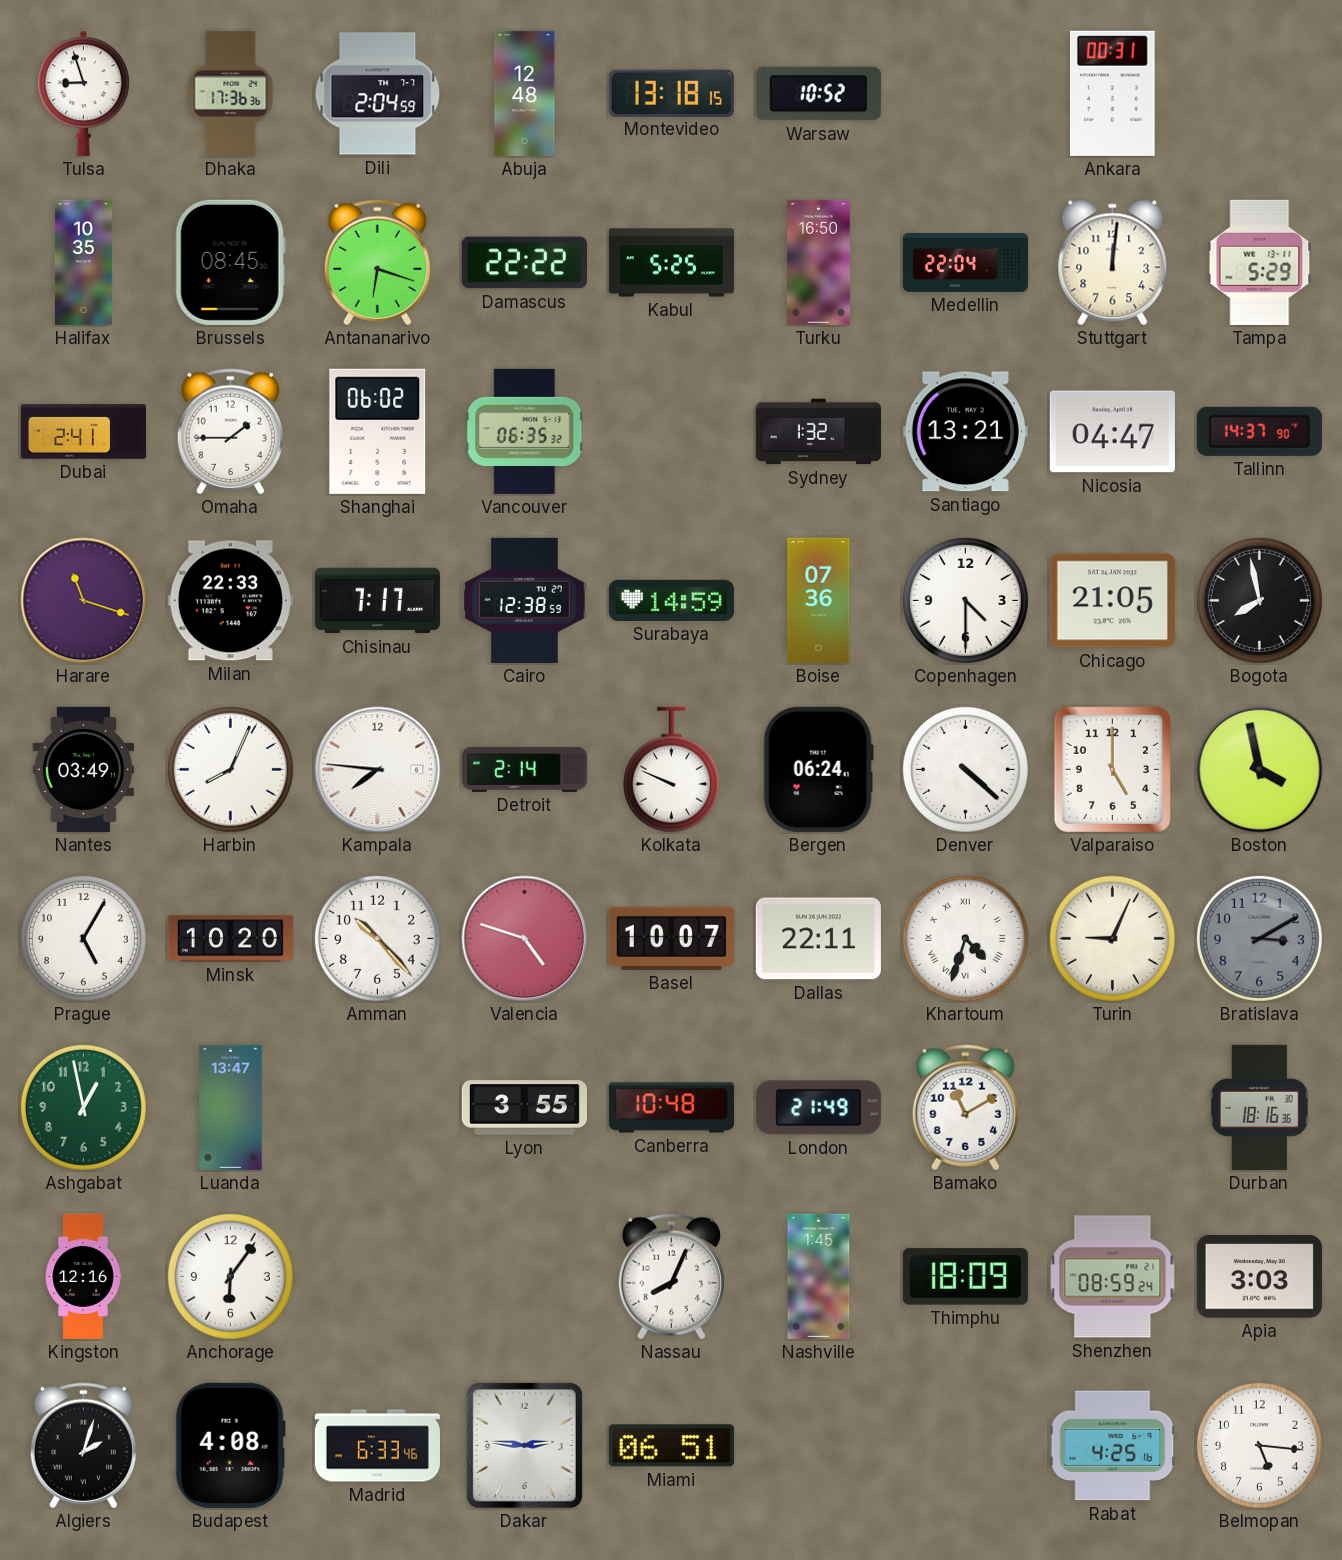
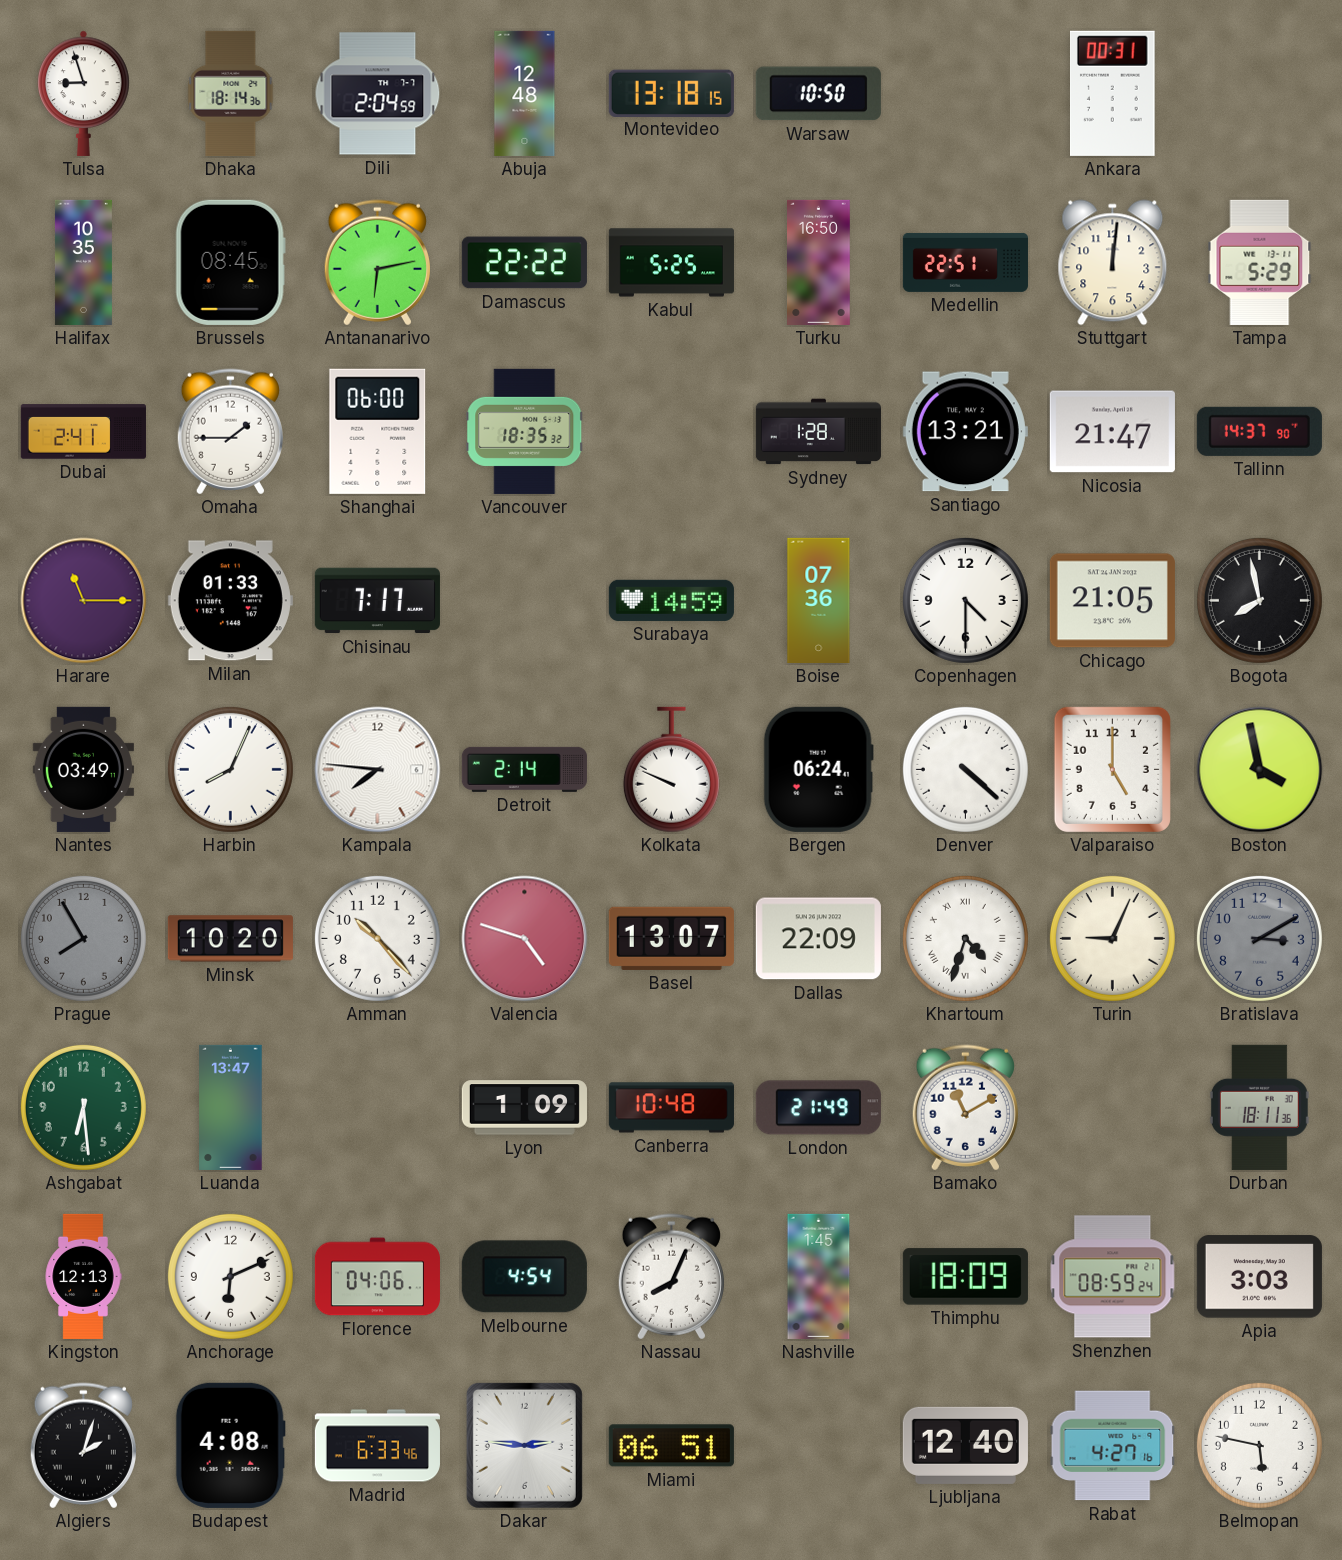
Dhaka: 17:36 -> 18:14
Warsaw: 10:52 -> 10:50
Antananarivo: 6:18 -> 6:13
Medellin: 22:04 -> 22:51
Shanghai: 06:02 -> 06:00
Vancouver: 06:35 -> 18:35
Sydney: 1:32 -> 1:28
Nicosia: 04:47 -> 21:47
Harare: 11:18 -> 11:15
Milan: 22:33 -> 01:33
Cairo: 12:38 -> none
Prague: 5:05 -> 7:55
Prague dial: white -> grey
Basel: 10:07 -> 13:07
Dallas: 22:11 -> 22:09
Ashgabat: 12:58 -> 6:29
Lyon: 3:55 -> 1:09
Durban: 18:16 -> 18:11
Kingston: 12:16 -> 12:13
Anchorage: 6:06 -> 6:11
Florence: none -> 04:06
Melbourne: none -> 4:54
Ljubljana: none -> 12:40
Rabat: 4:25 -> 4:27
Belmopan: 5:16 -> 5:47
